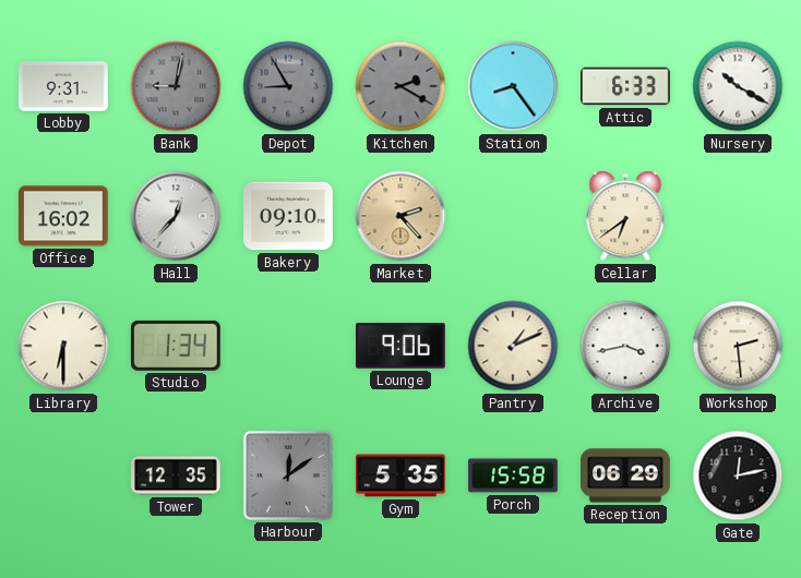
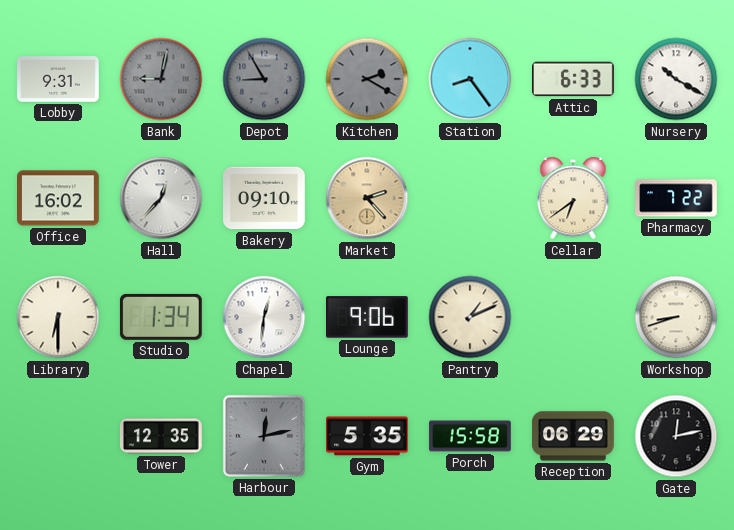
Pharmacy: none -> 7:22
Chapel: none -> 12:31
Archive: 3:43 -> none
Workshop: 2:29 -> 8:42
Harbour: 12:09 -> 12:13
